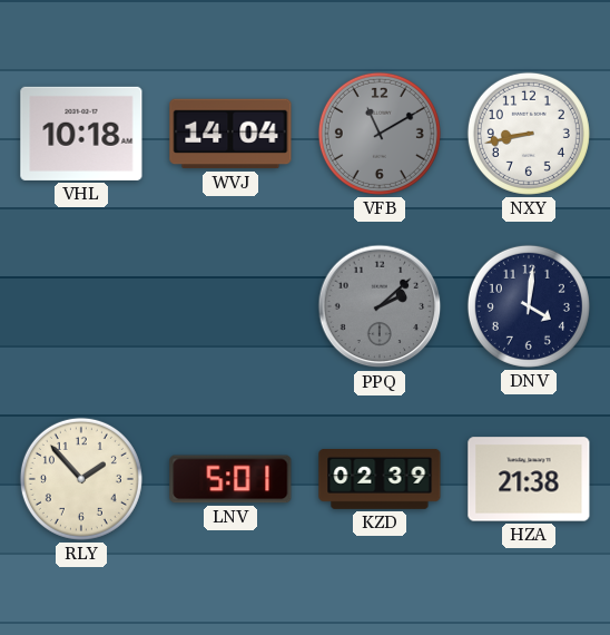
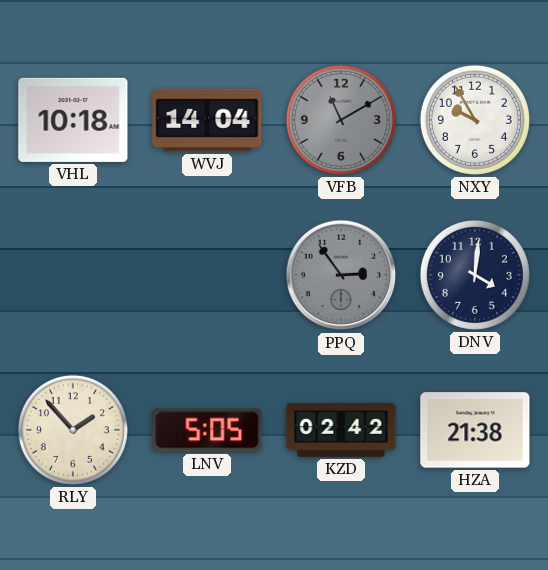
NXY: 8:43 -> 9:55
PPQ: 2:08 -> 2:54
LNV: 5:01 -> 5:05
KZD: 02:39 -> 02:42
